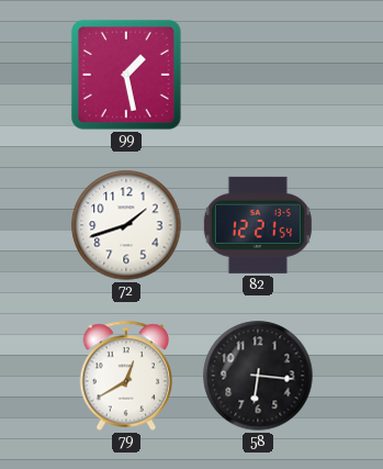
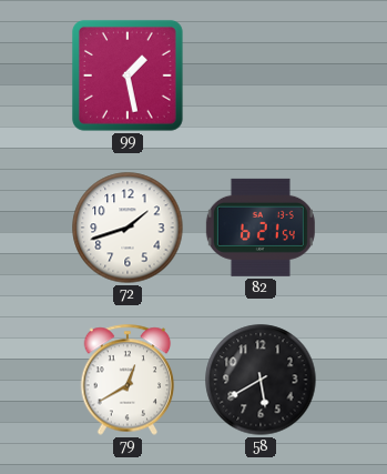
82: 12:21 -> 6:21
58: 6:16 -> 5:40
